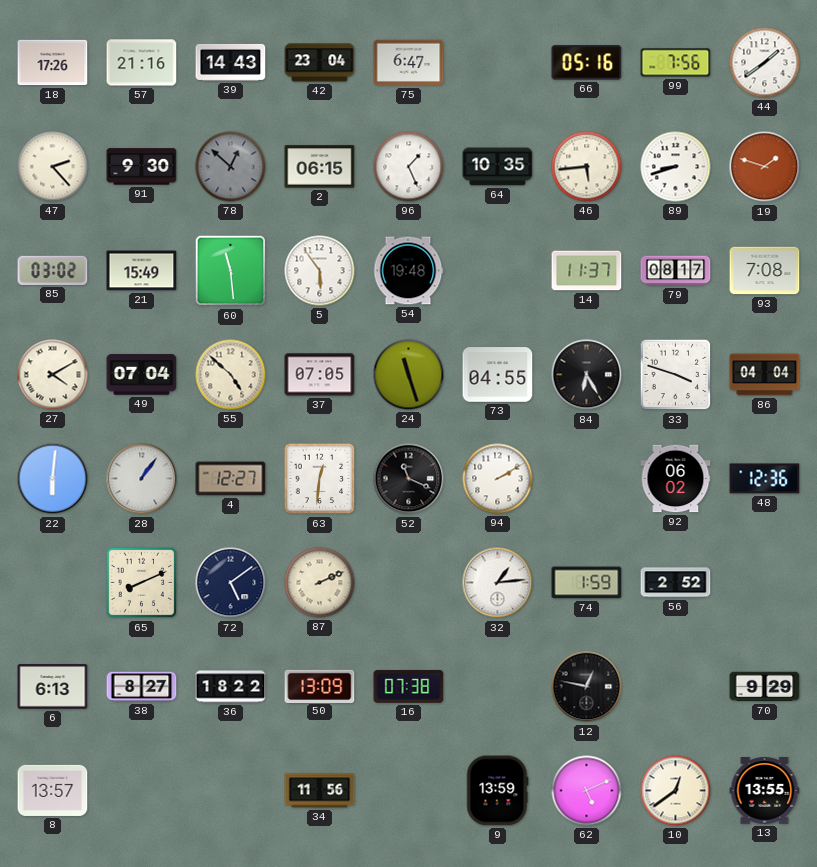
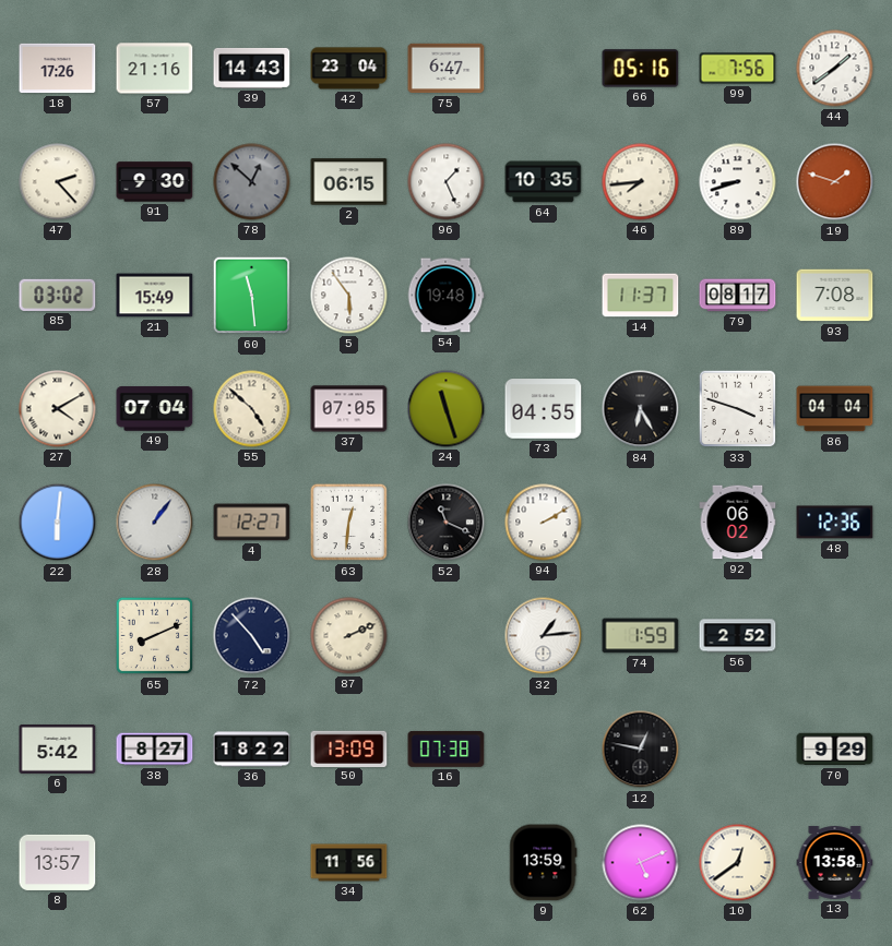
46: 5:44 -> 7:44
72: 5:09 -> 4:53
6: 6:13 -> 5:42
13: 13:55 -> 13:58
